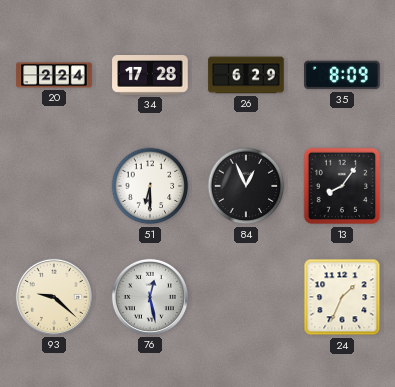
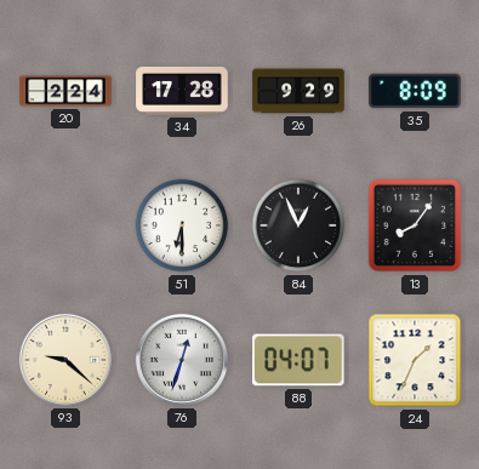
26: 6:29 -> 9:29
76: 12:28 -> 12:33
88: none -> 04:07
